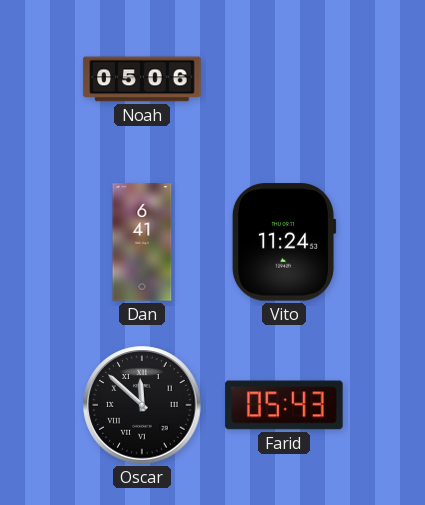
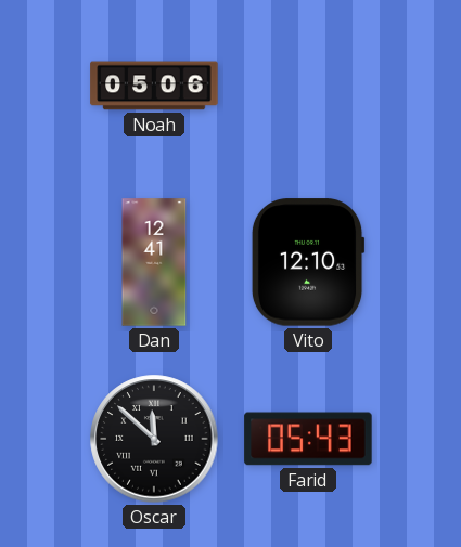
Dan: 6:41 -> 12:41
Vito: 11:24 -> 12:10
